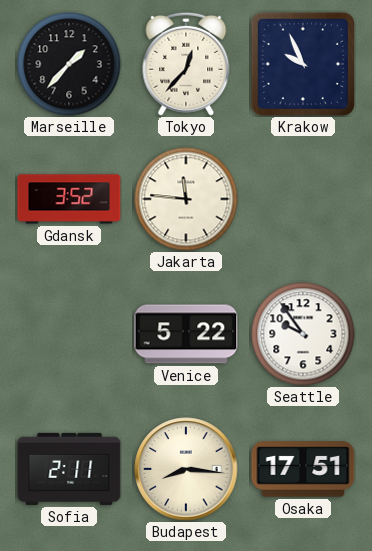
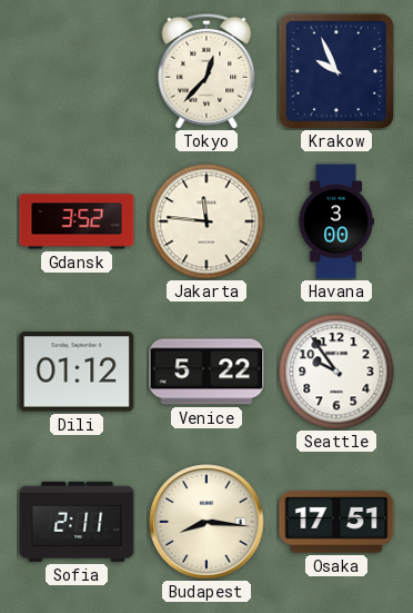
Marseille: 1:37 -> none
Havana: none -> 3:00
Dili: none -> 01:12
